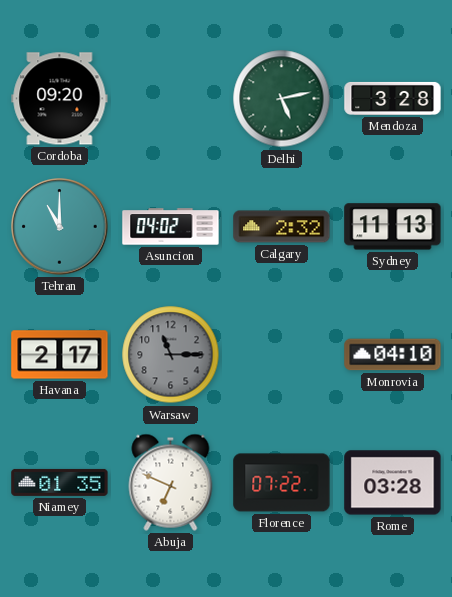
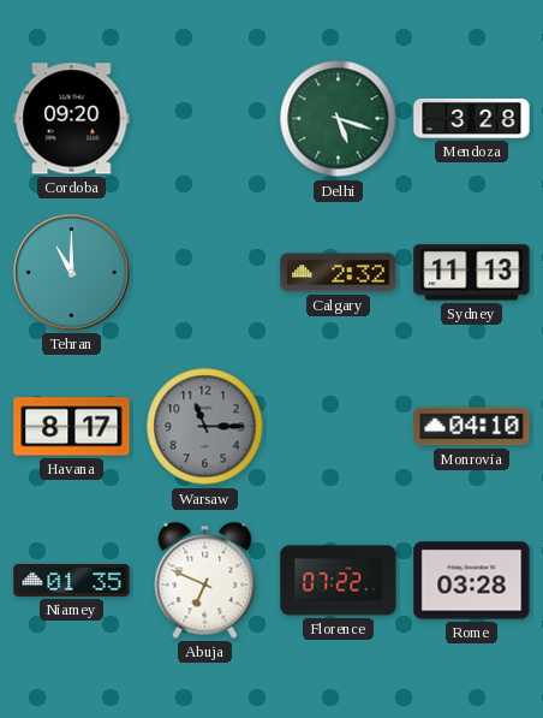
Delhi: 5:13 -> 5:18
Asuncion: 04:02 -> none
Havana: 2:17 -> 8:17
